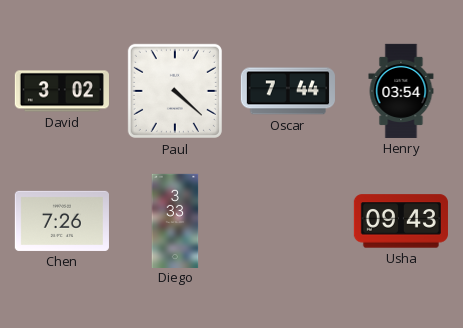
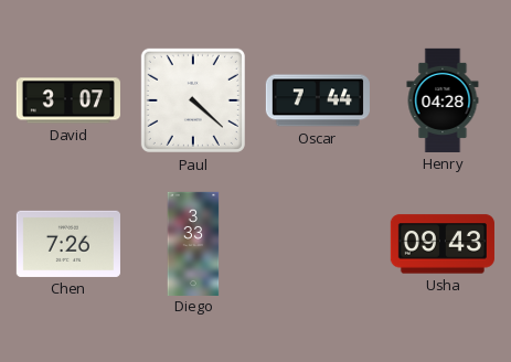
David: 3:02 -> 3:07
Henry: 03:54 -> 04:28
